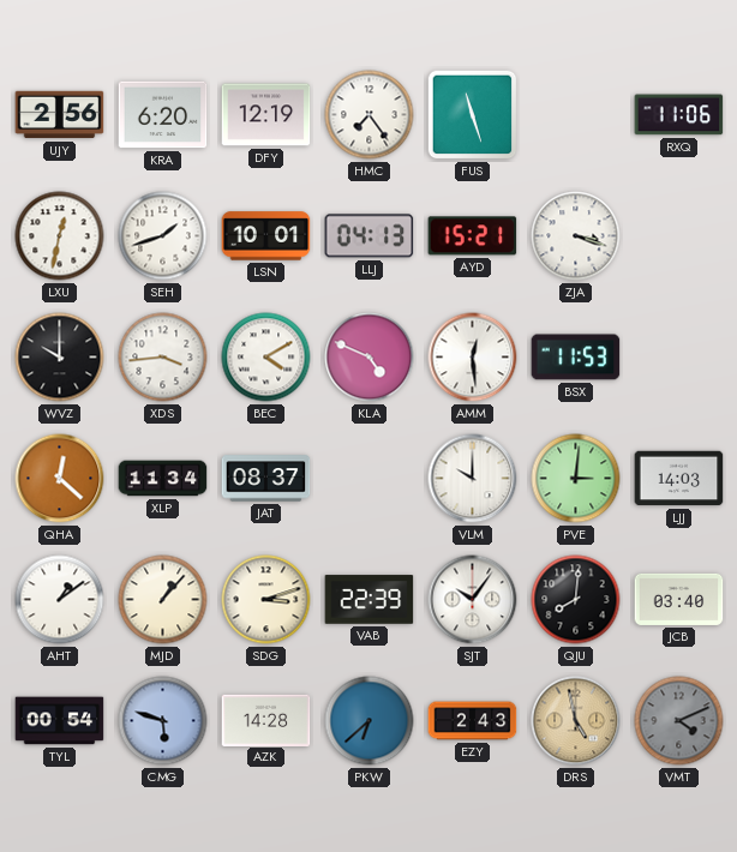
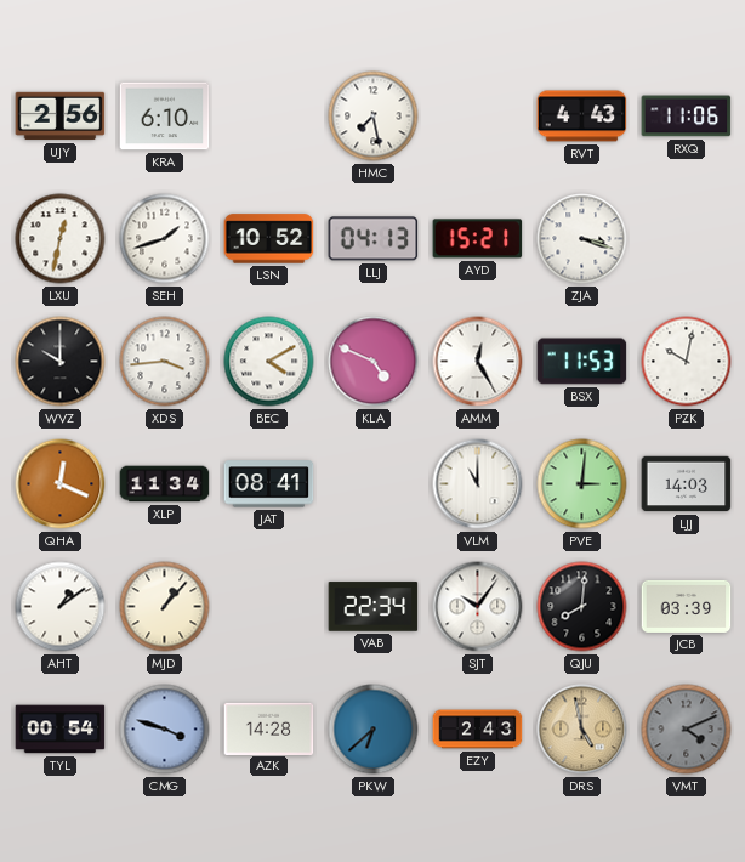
KRA: 6:20 -> 6:10
DFY: 12:19 -> none
HMC: 7:24 -> 7:28
FUS: 11:27 -> none
RVT: none -> 4:43
LSN: 10:01 -> 10:52
AMM: 12:29 -> 12:25
PZK: none -> 10:02
QHA: 12:22 -> 12:19
JAT: 08:37 -> 08:41
VLM: 10:00 -> 11:00
SDG: 3:12 -> none
VAB: 22:39 -> 22:34
JCB: 03:40 -> 03:39
CMG: 5:48 -> 3:48
